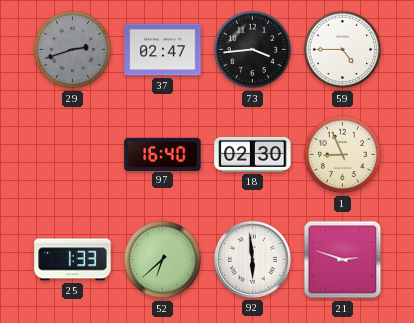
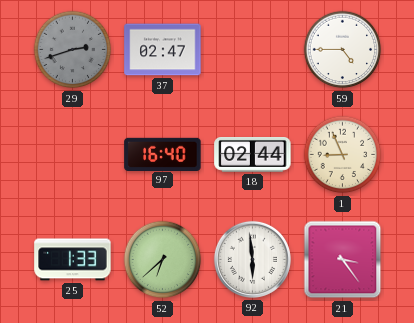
73: 3:44 -> none
18: 02:30 -> 02:44
21: 2:48 -> 3:24
